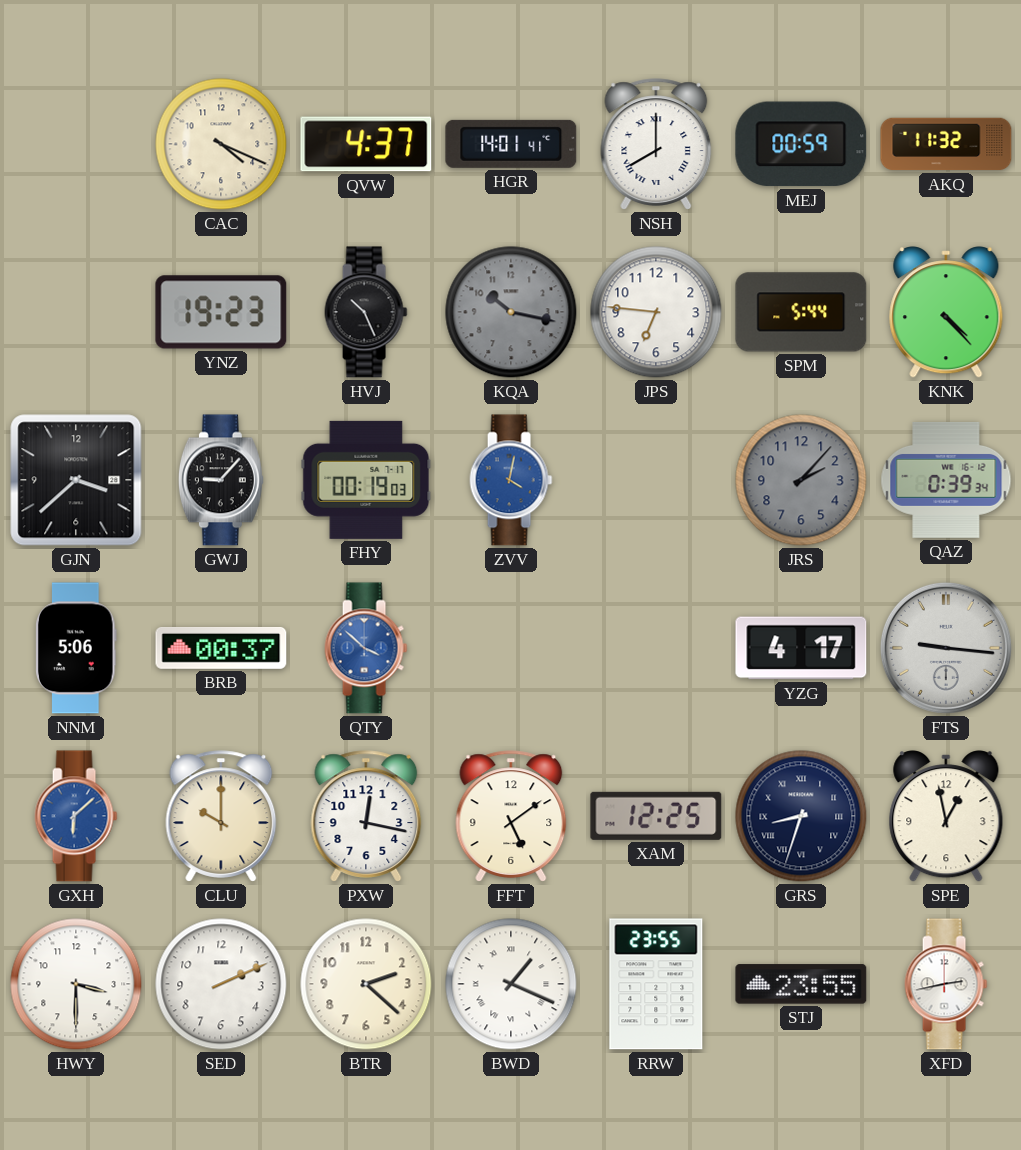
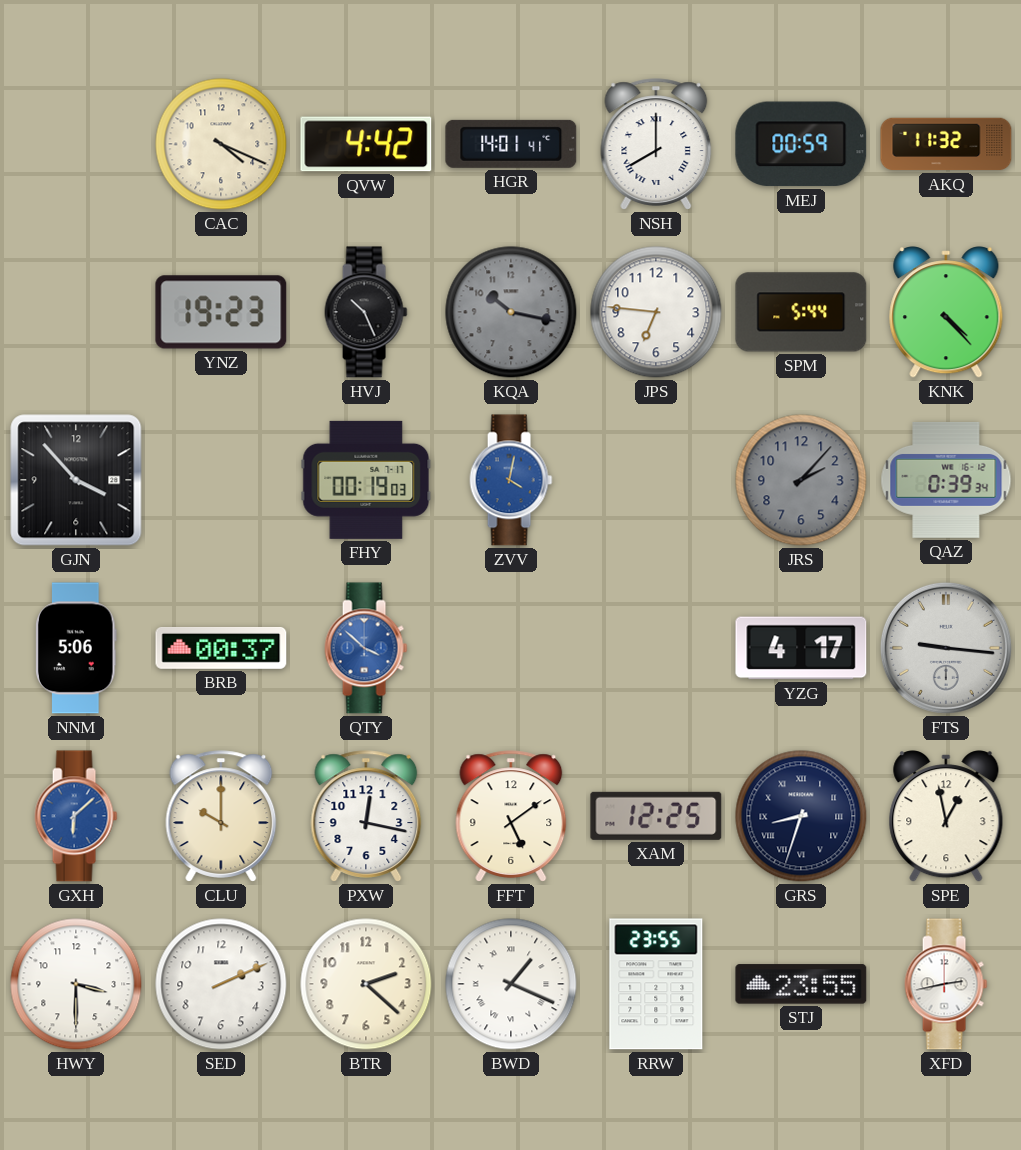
QVW: 4:37 -> 4:42
GJN: 3:38 -> 3:53
GWJ: 9:07 -> none
